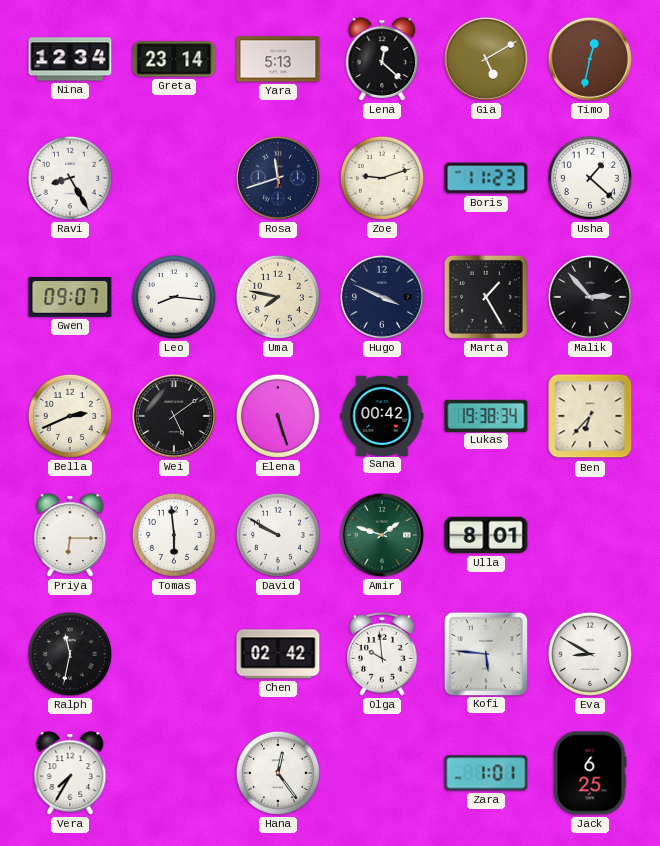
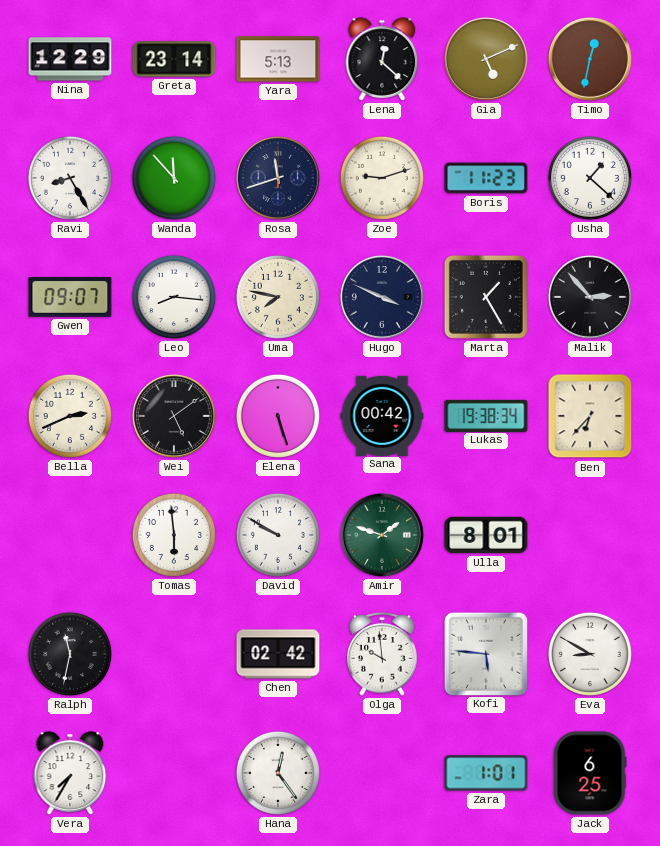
Nina: 12:34 -> 12:29
Gia: 5:10 -> 5:11
Wanda: none -> 11:53
Priya: 6:15 -> none
